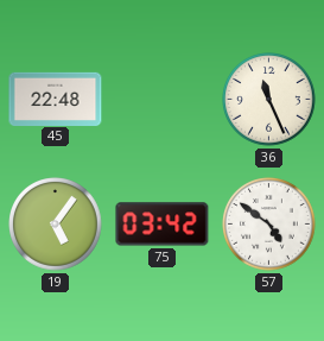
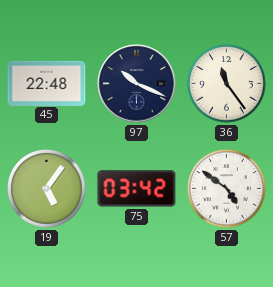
97: none -> 10:19
36: 11:26 -> 11:24
